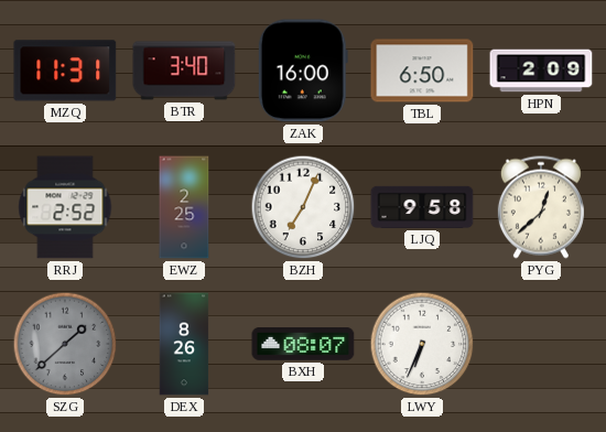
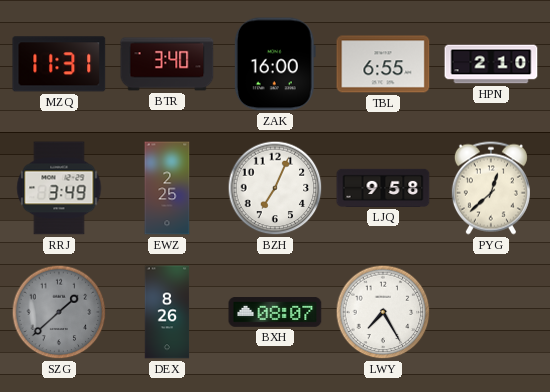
TBL: 6:50 -> 6:55
HPN: 2:09 -> 2:10
RRJ: 2:52 -> 3:49
LWY: 6:34 -> 7:25
